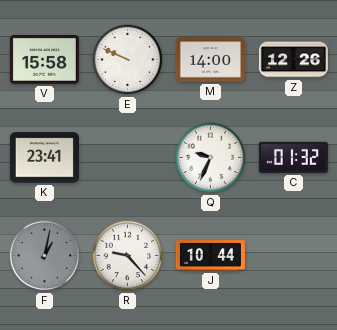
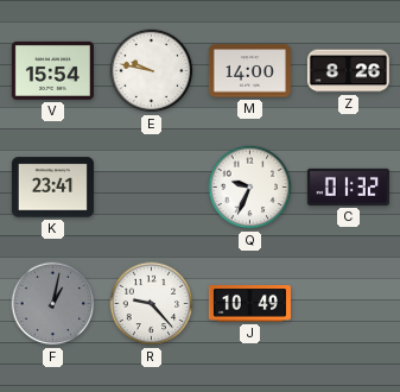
V: 15:58 -> 15:54
E: 9:49 -> 9:47
Z: 12:26 -> 8:26
J: 10:44 -> 10:49
